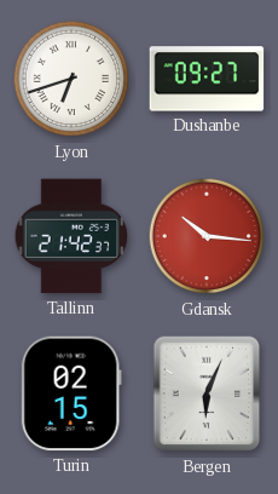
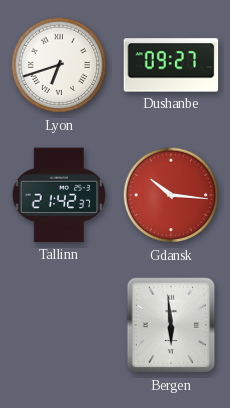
Turin: 02:15 -> none
Bergen: 6:04 -> 5:59
